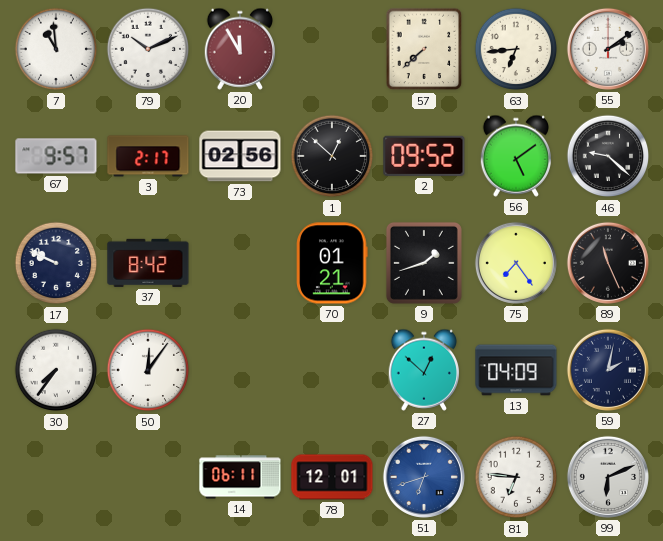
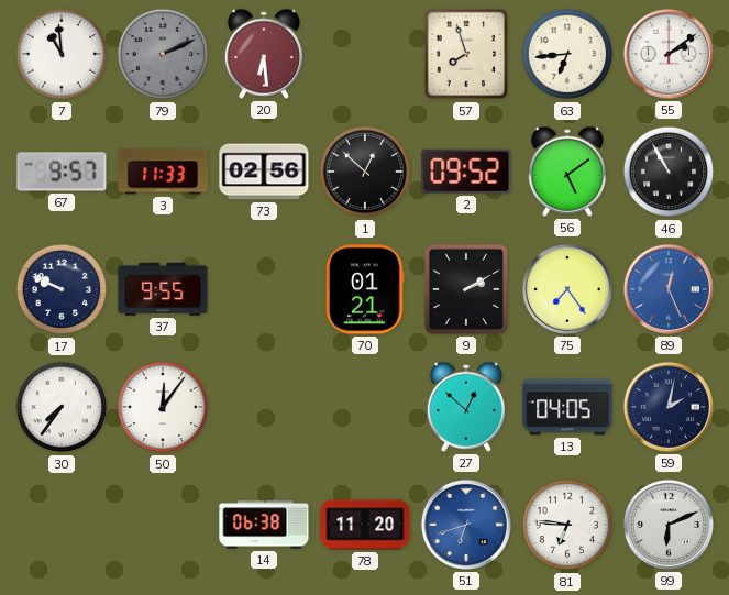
79: 10:11 -> 2:11
79 dial: white -> grey
20: 11:55 -> 6:29
57: 7:38 -> 7:57
3: 2:17 -> 11:33
46: 9:22 -> 10:55
37: 8:42 -> 9:55
9: 1:42 -> 2:10
89: 11:26 -> 12:26
89 dial: black -> blue
13: 04:09 -> 04:05
14: 06:11 -> 06:38
78: 12:01 -> 11:20
